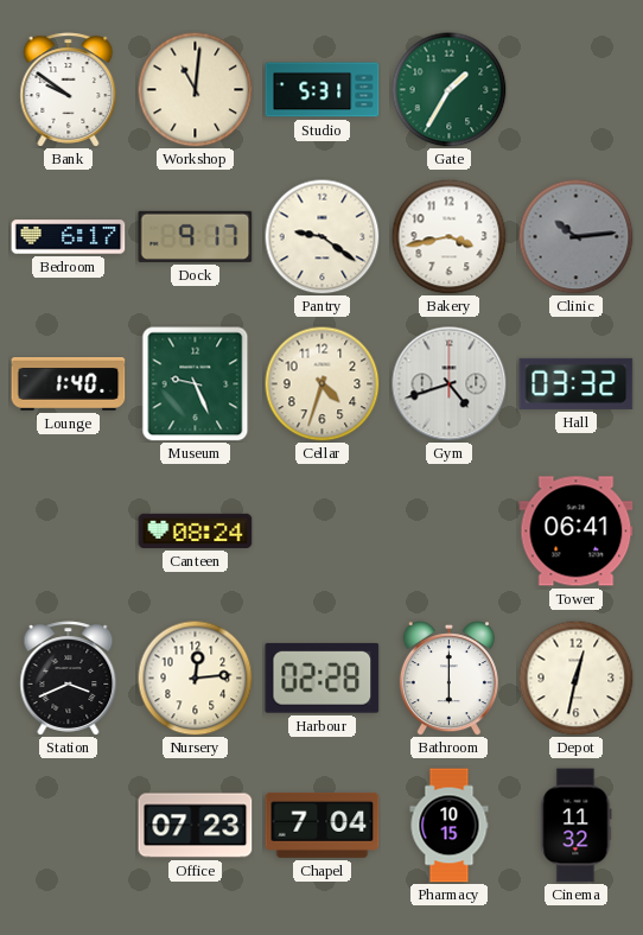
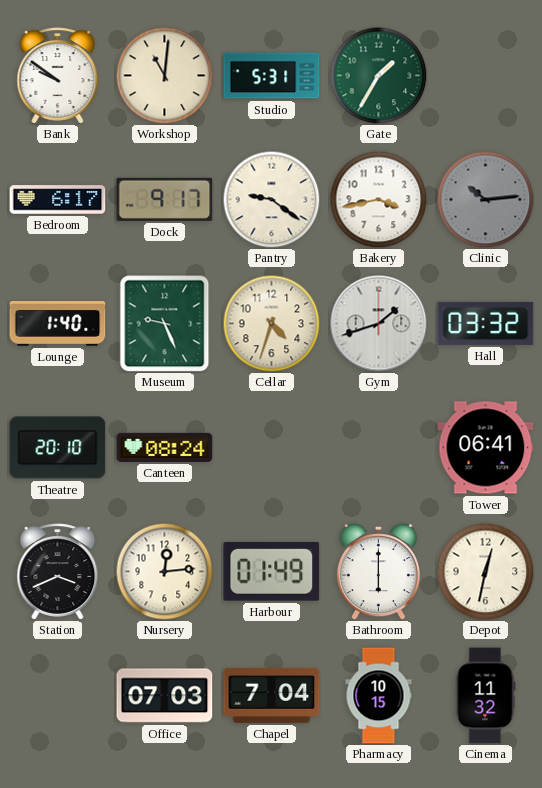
Gym: 4:42 -> 1:42
Theatre: none -> 20:10
Harbour: 02:28 -> 01:49
Office: 07:23 -> 07:03
